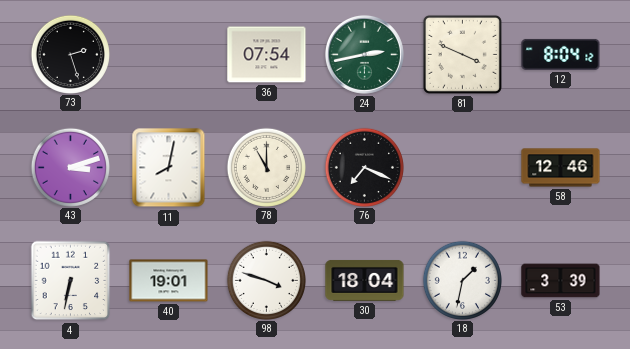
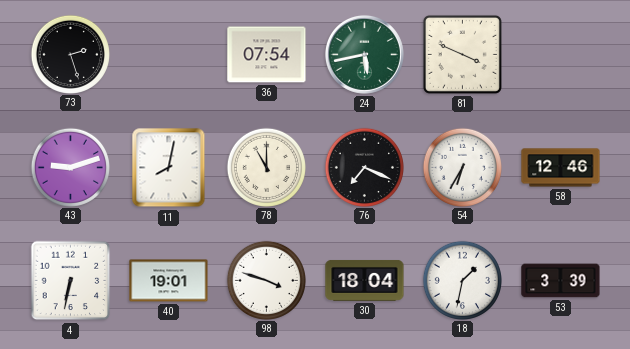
24: 2:43 -> 5:43
12: 8:04 -> none
43: 3:12 -> 9:12
54: none -> 6:35
